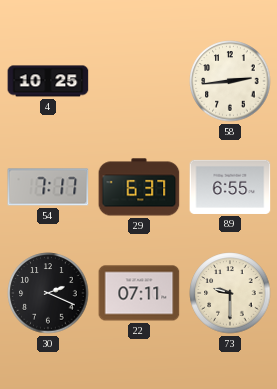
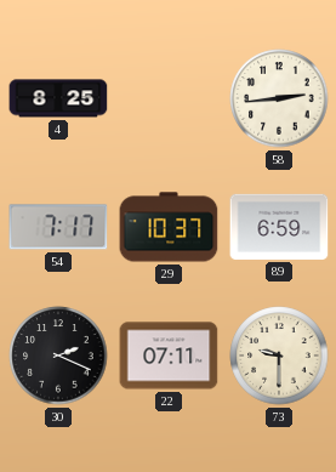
4: 10:25 -> 8:25
29: 6:37 -> 10:37
89: 6:55 -> 6:59
